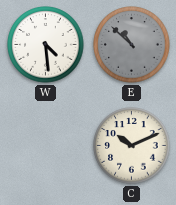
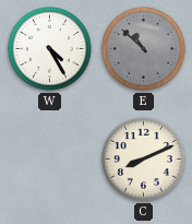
W: 4:29 -> 4:25
C: 10:11 -> 8:11
